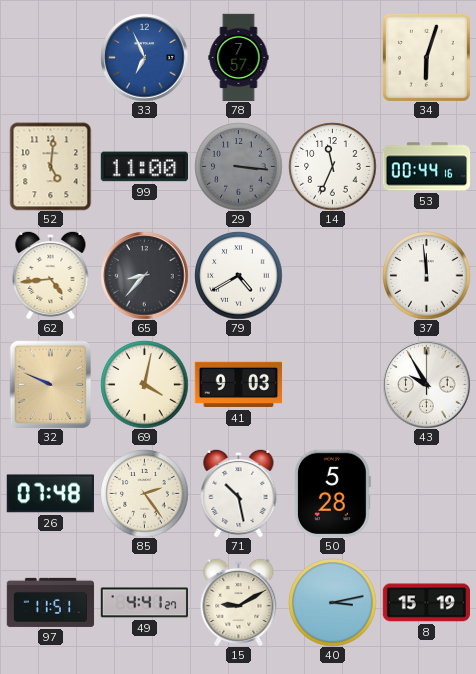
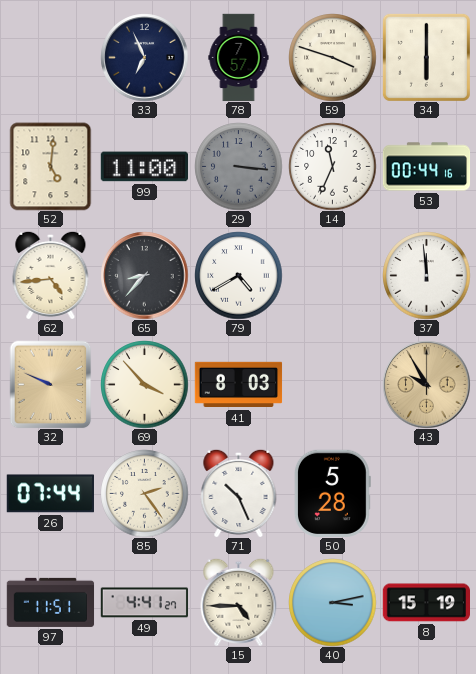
33 dial: blue -> navy
59: none -> 3:48
34: 6:03 -> 6:00
69: 4:02 -> 3:53
41: 9:03 -> 8:03
43 dial: white -> champagne
26: 07:48 -> 07:44
71: 10:28 -> 10:26
15: 9:10 -> 4:45
